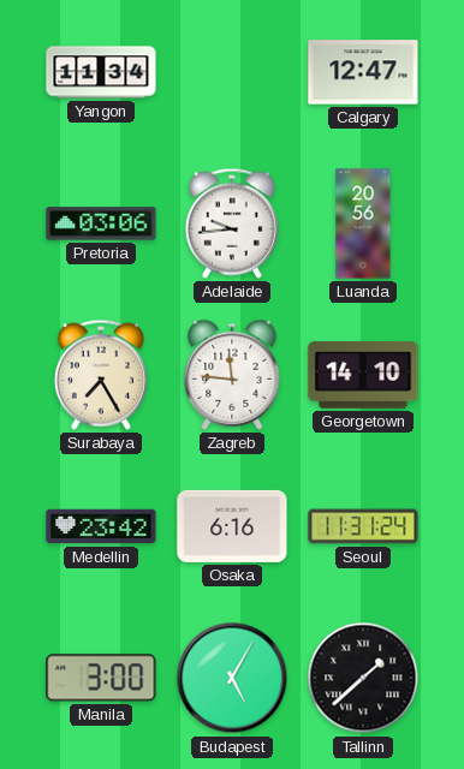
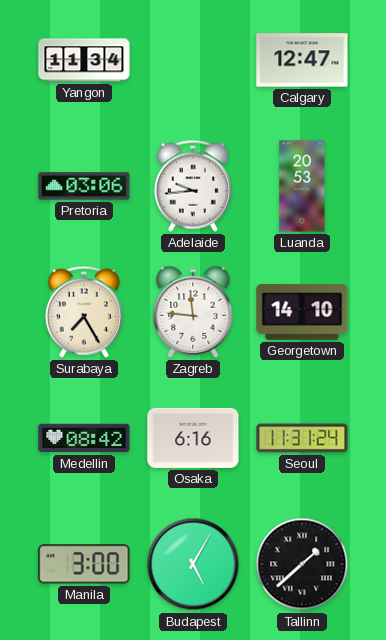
Luanda: 20:56 -> 20:53
Medellin: 23:42 -> 08:42
